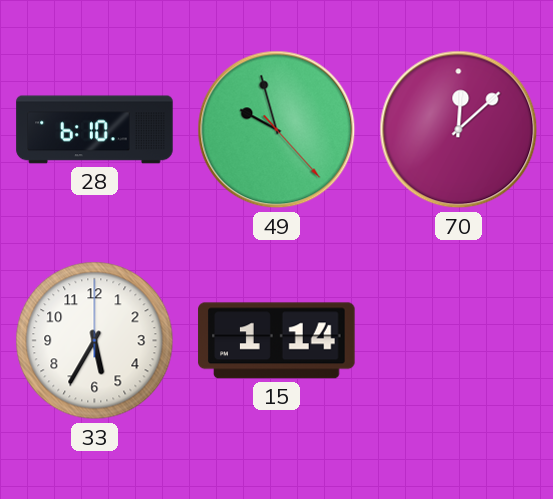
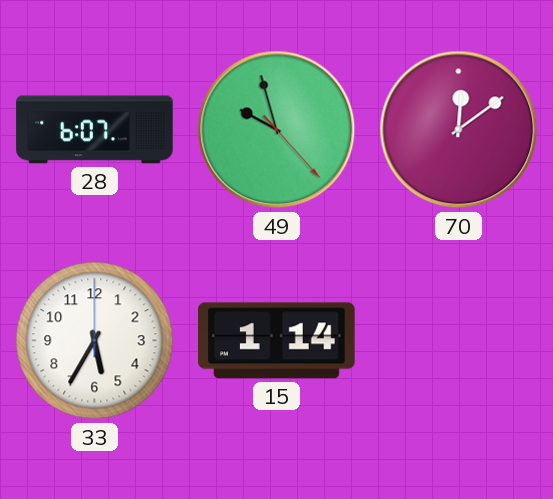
28: 6:10 -> 6:07
70: 12:08 -> 12:09
